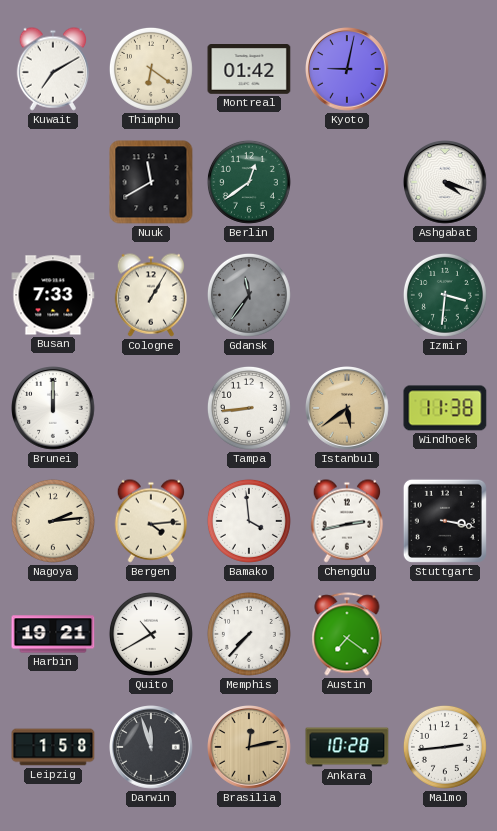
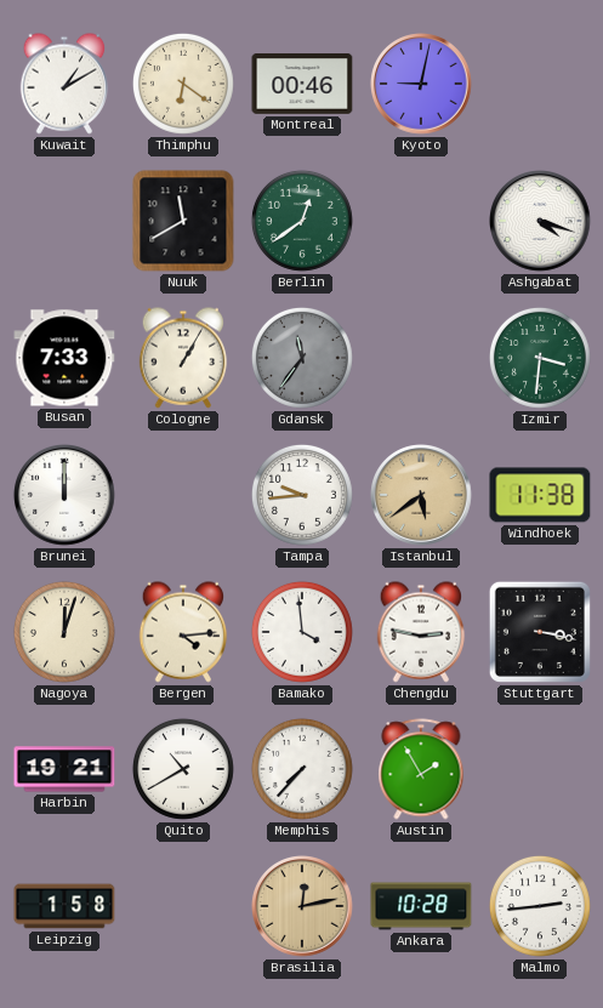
Kuwait: 7:10 -> 1:10
Montreal: 01:42 -> 00:46
Tampa: 8:44 -> 9:44
Nagoya: 2:14 -> 12:03
Chengdu: 2:43 -> 2:47
Austin: 7:21 -> 1:55
Darwin: 11:57 -> none
